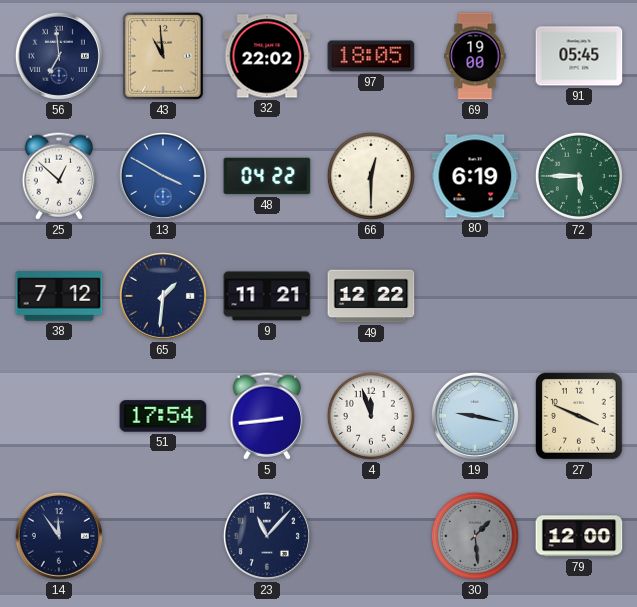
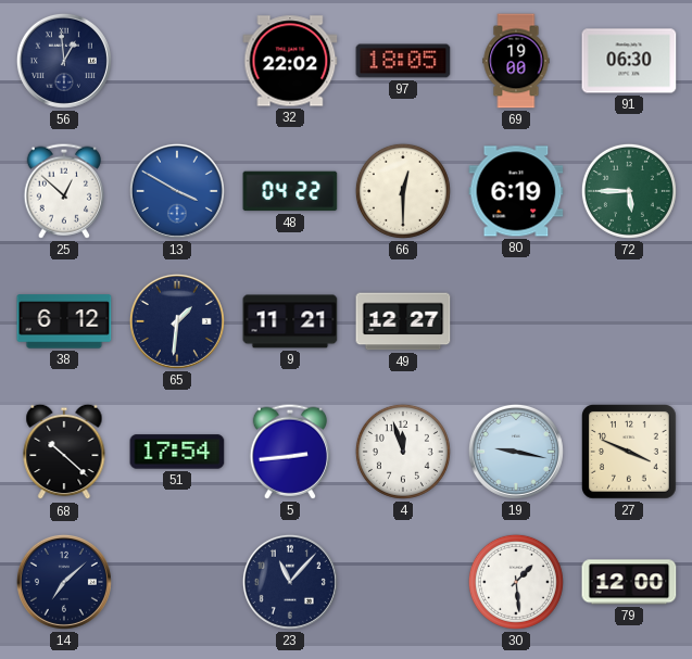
56: 6:59 -> 12:59
43: 10:59 -> none
91: 05:45 -> 06:30
38: 7:12 -> 6:12
49: 12:22 -> 12:27
68: none -> 10:22
14: 11:54 -> 7:08
30 dial: grey -> white
